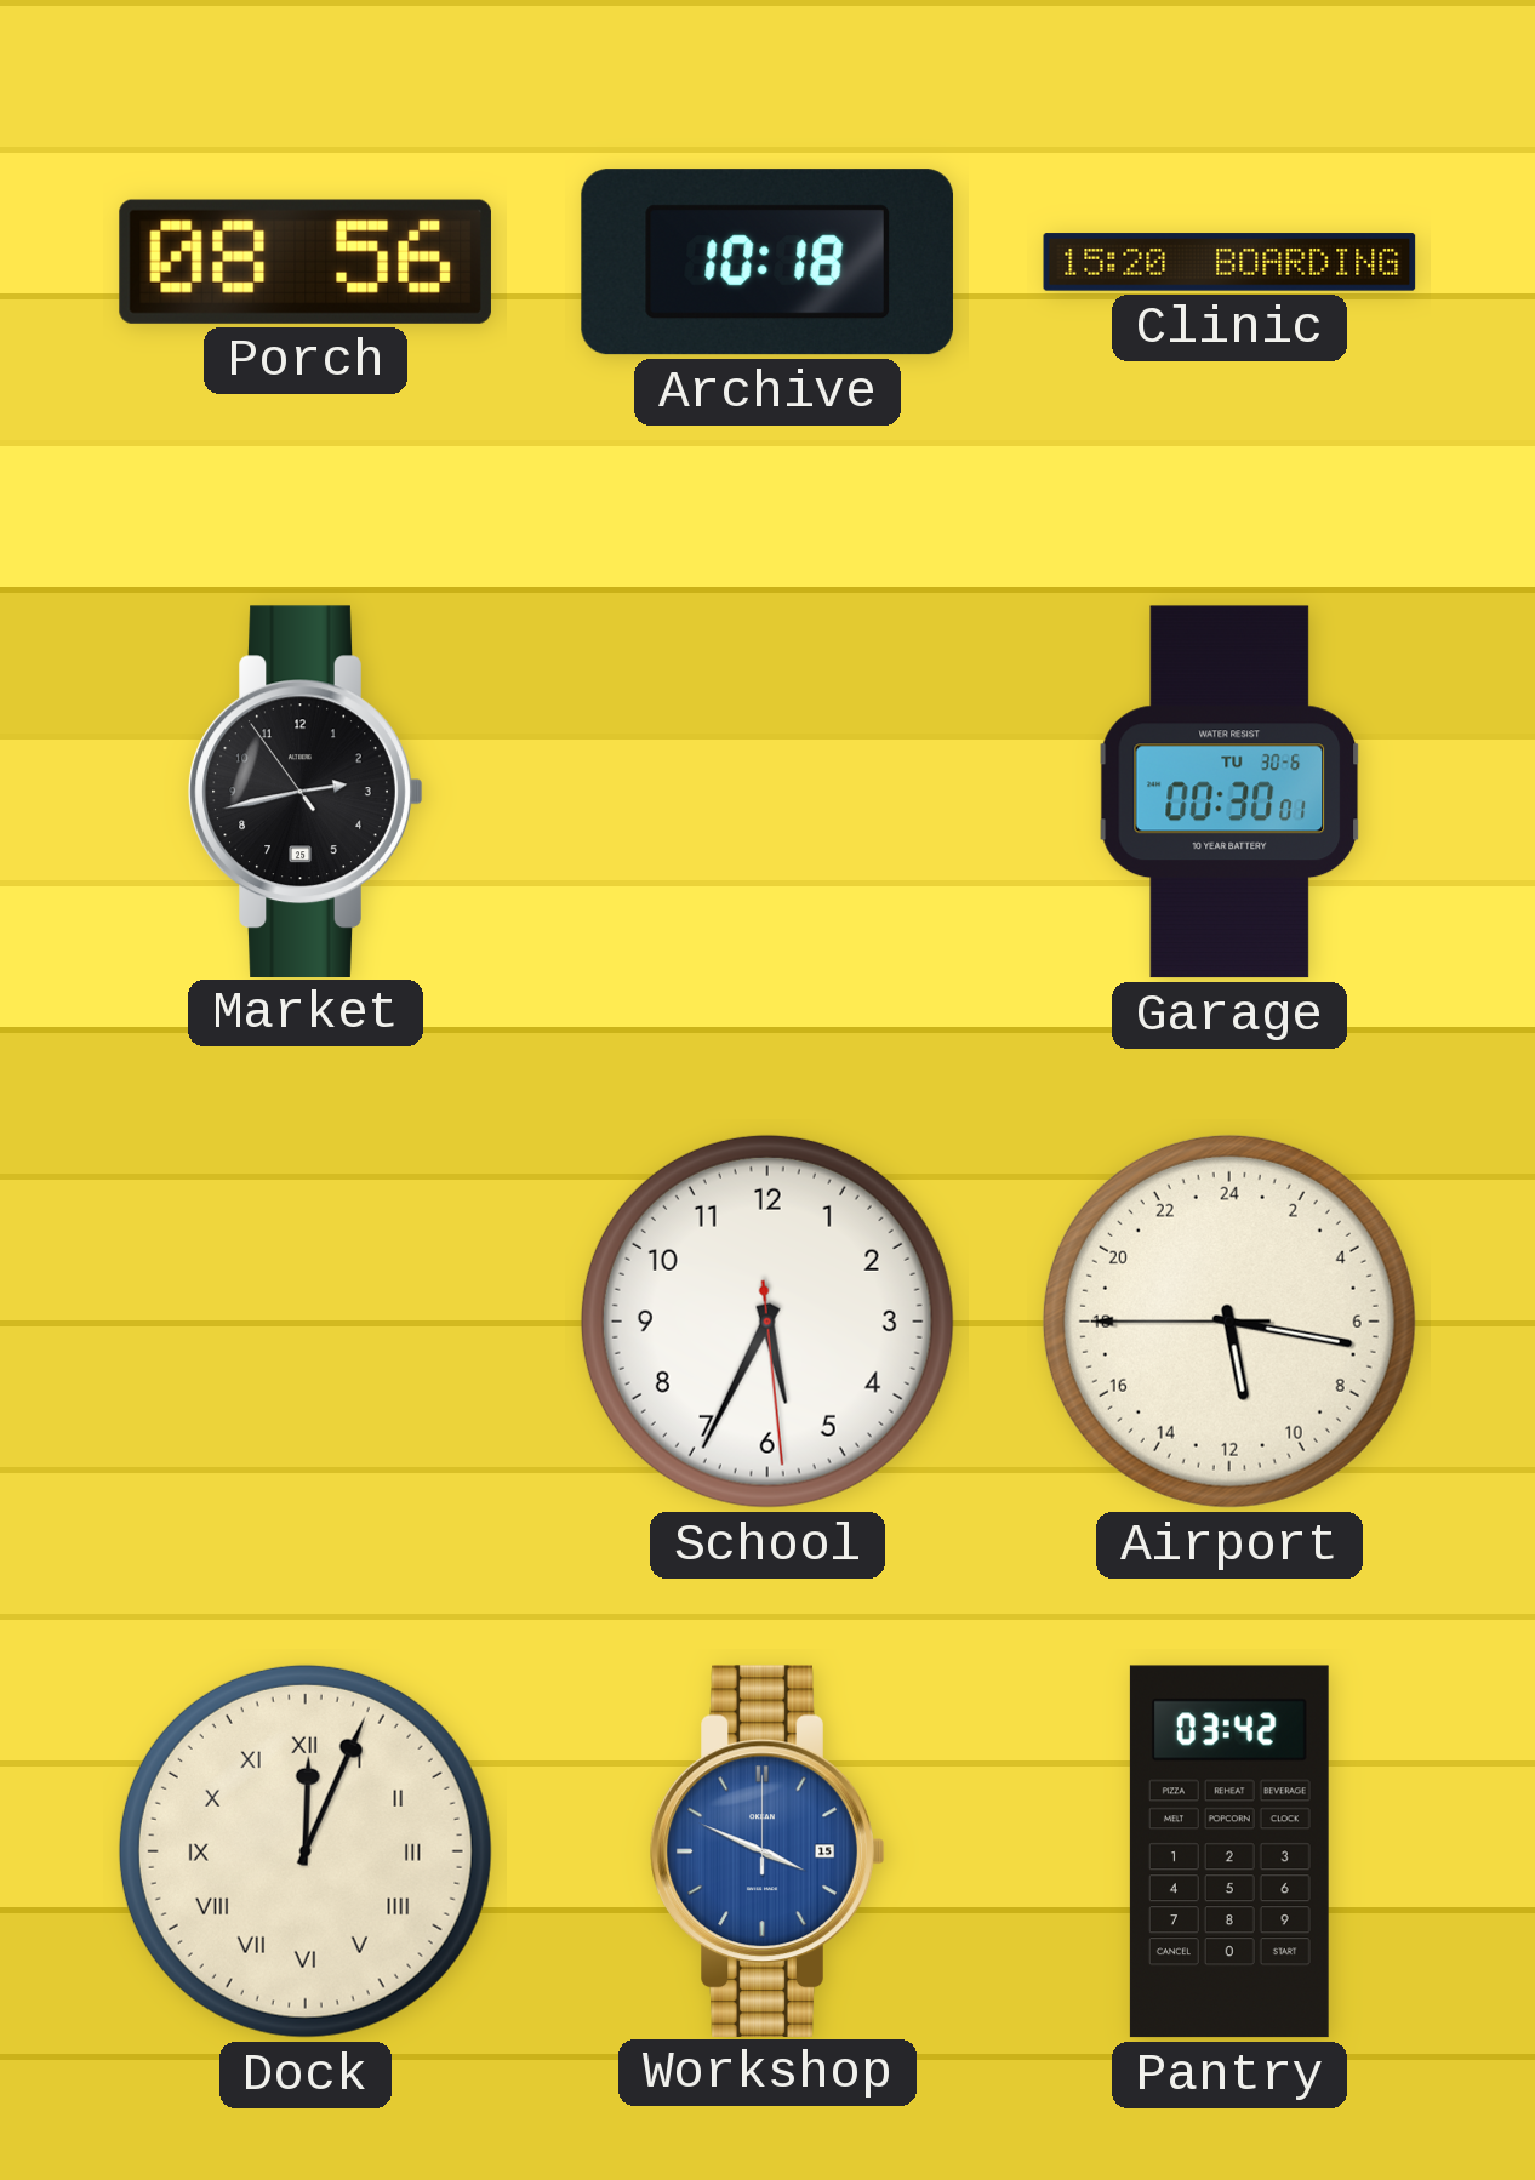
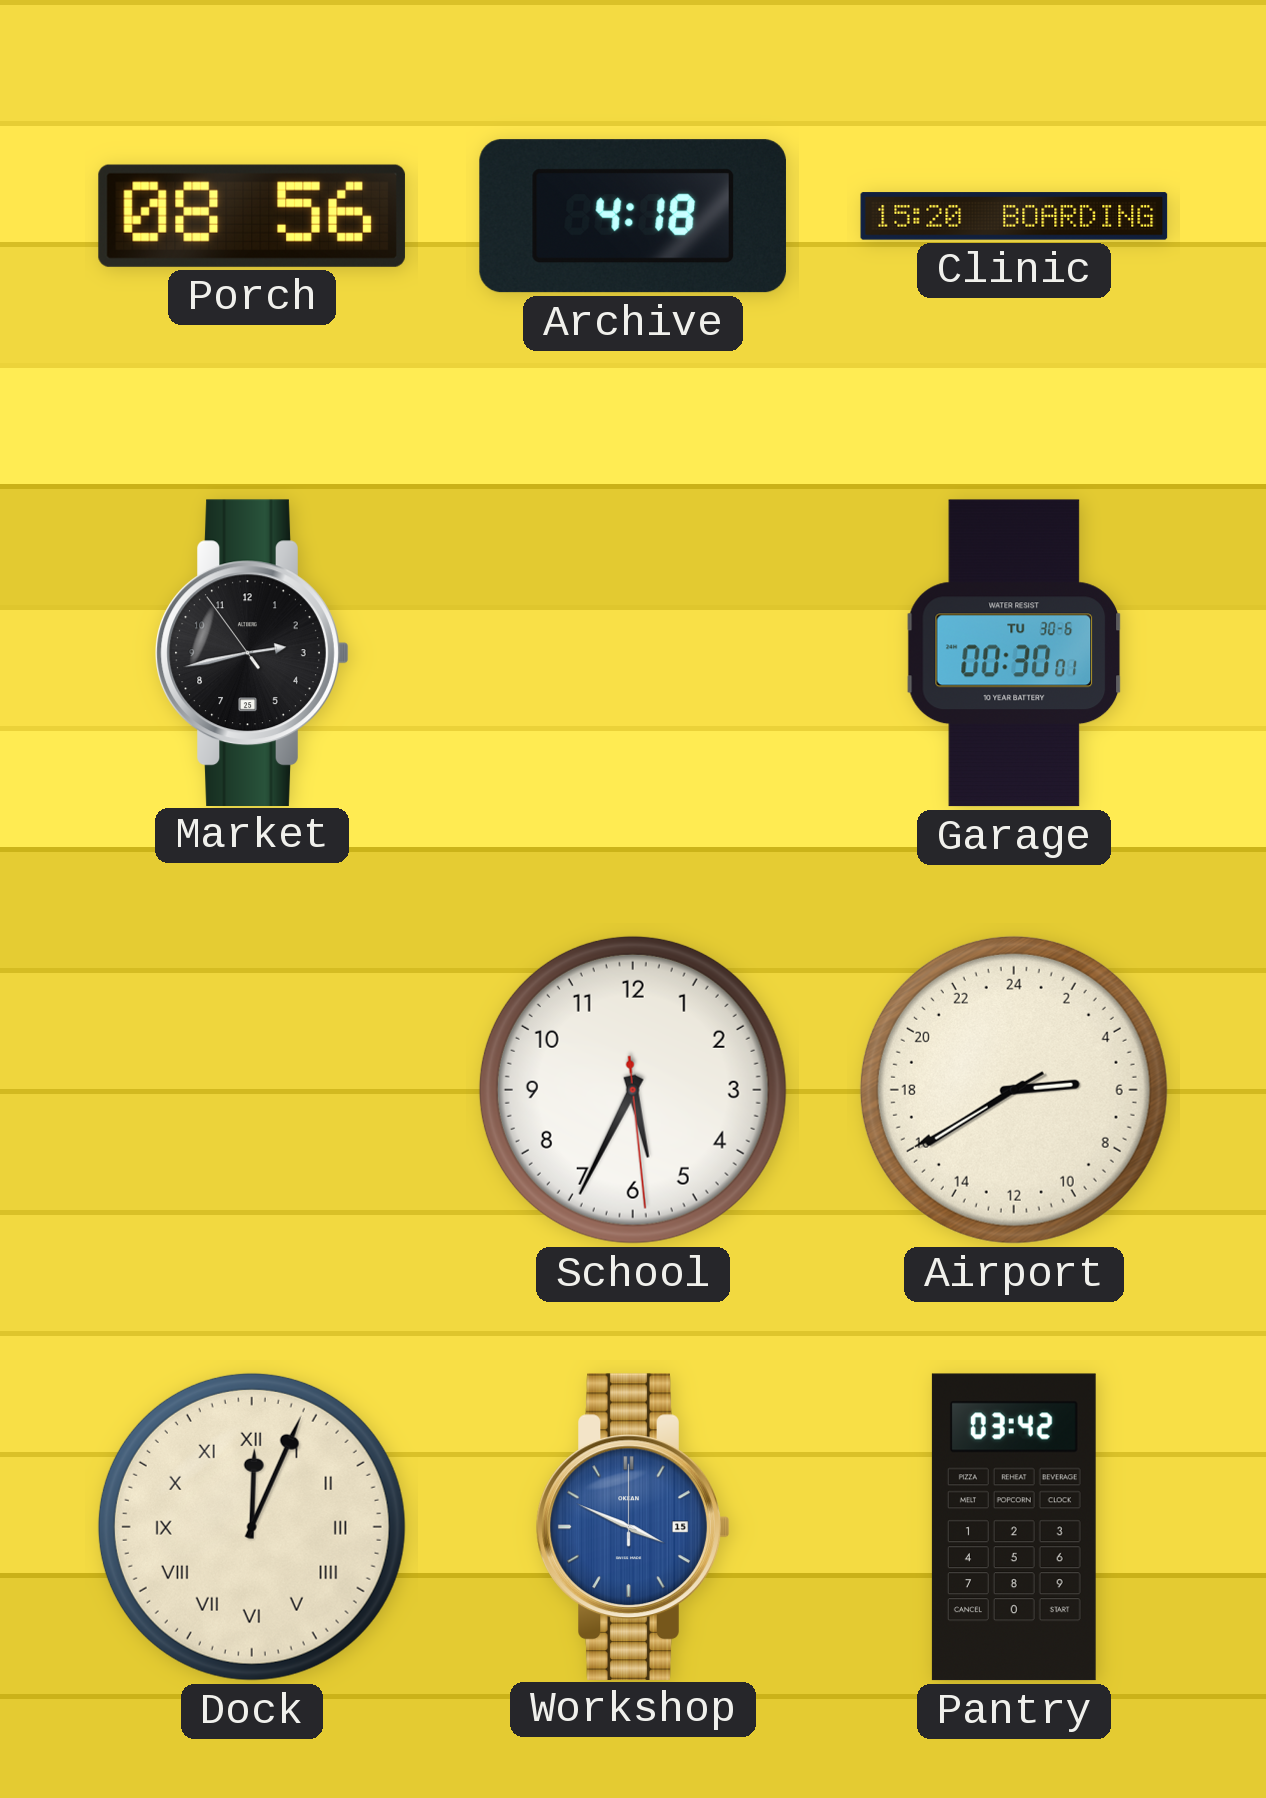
Archive: 10:18 -> 4:18
Airport: 11:16 -> 5:39
